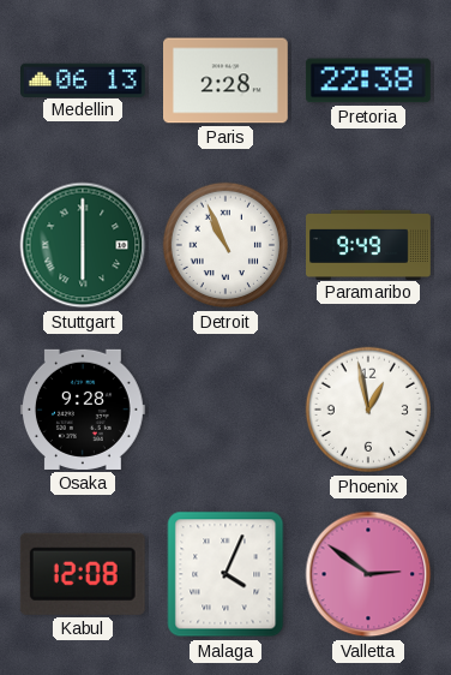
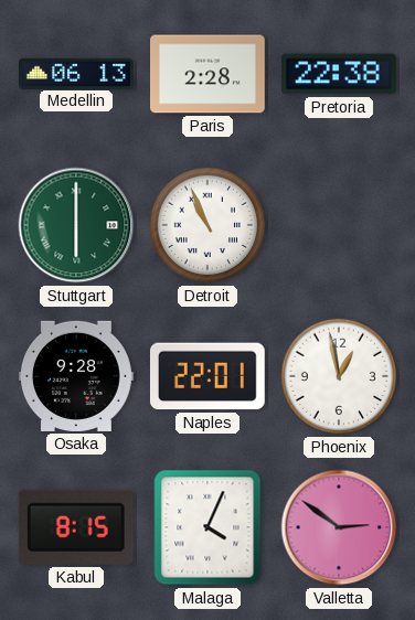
Paramaribo: 9:49 -> none
Naples: none -> 22:01
Kabul: 12:08 -> 8:15
